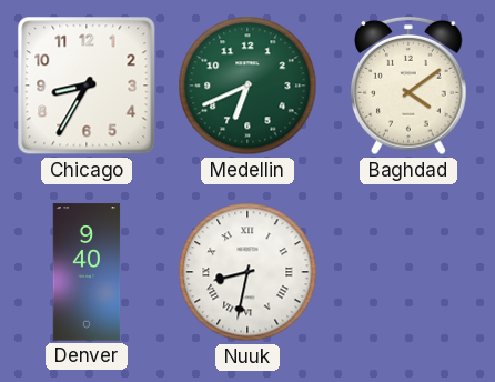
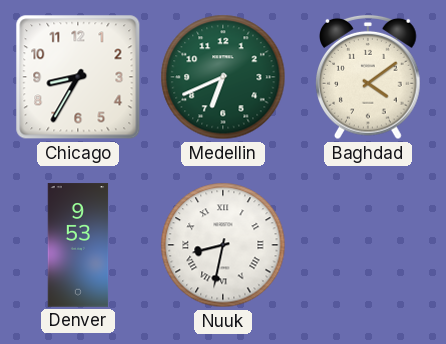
Denver: 9:40 -> 9:53
